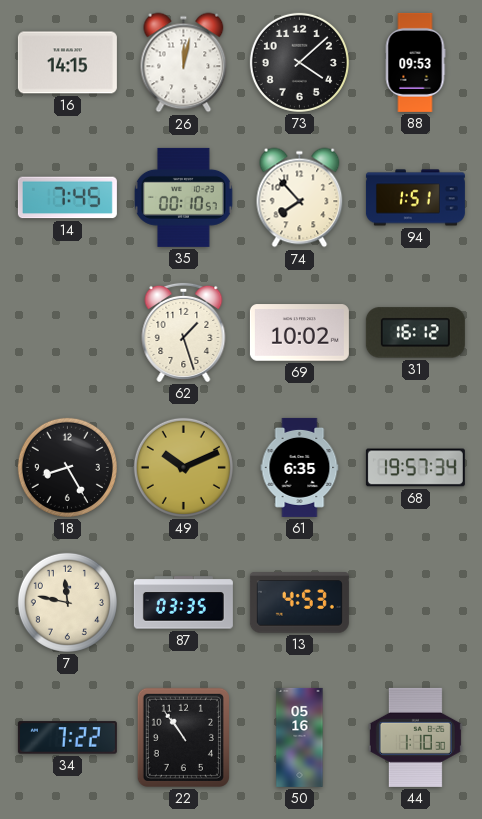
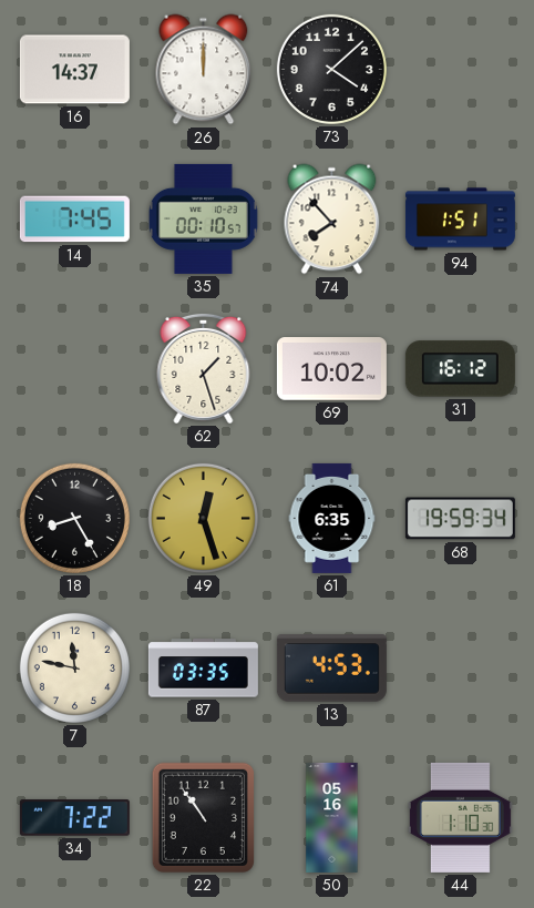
16: 14:15 -> 14:37
26: 12:02 -> 12:00
88: 09:53 -> none
49: 10:11 -> 12:27
68: 19:57 -> 19:59
